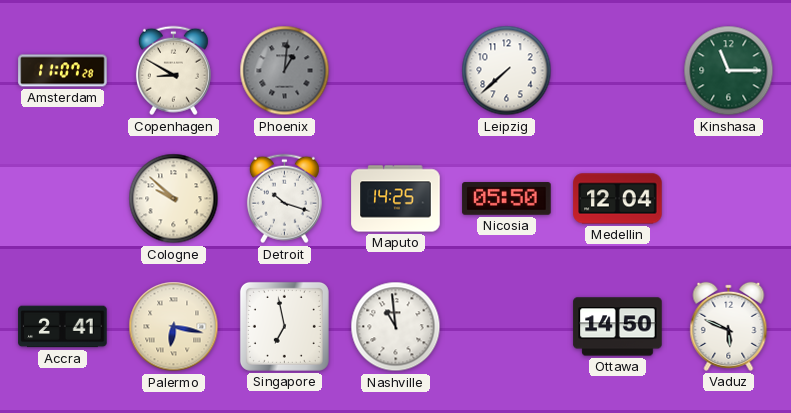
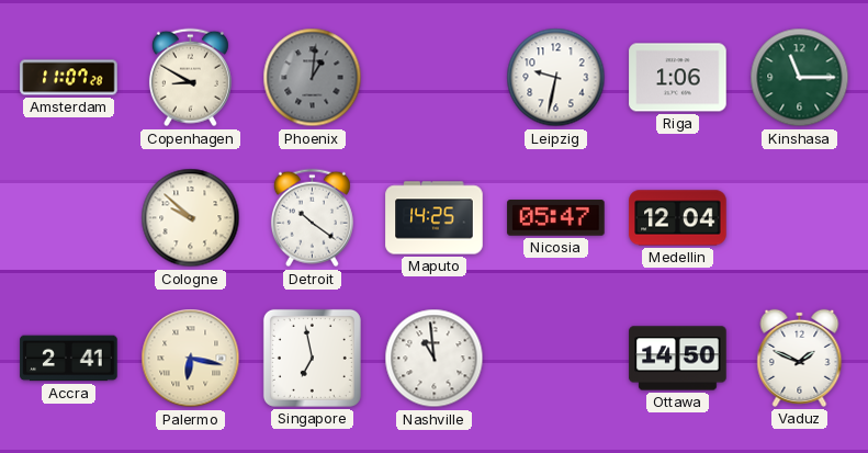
Leipzig: 7:38 -> 9:32
Riga: none -> 1:06
Detroit: 10:18 -> 10:21
Nicosia: 05:50 -> 05:47
Vaduz: 5:49 -> 1:49
